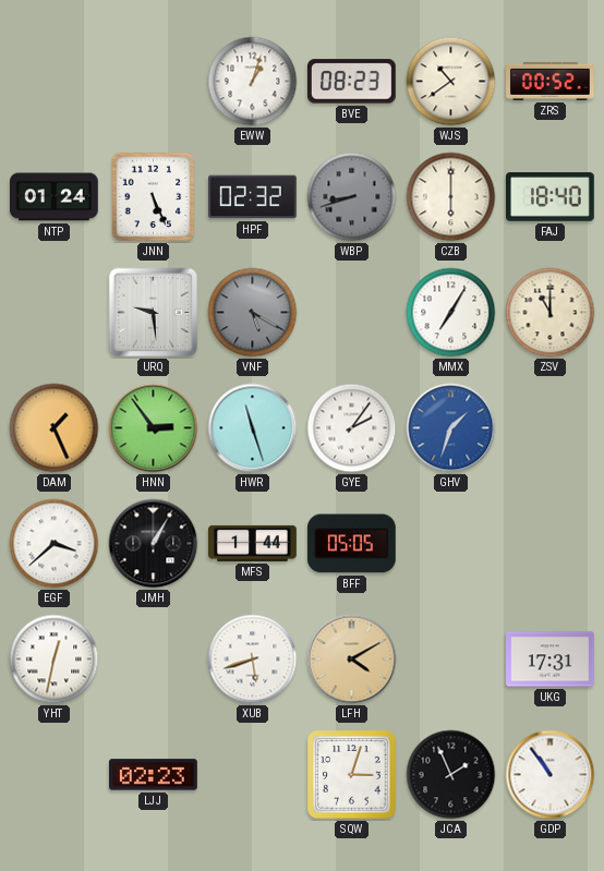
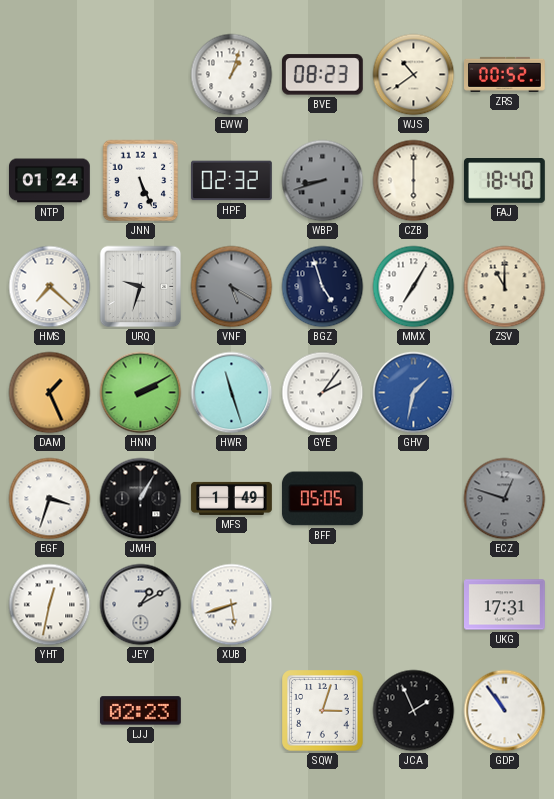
HMS: none -> 7:22
URQ: 9:29 -> 9:33
BGZ: none -> 4:57
HNN: 2:54 -> 2:10
GHV: 1:33 -> 1:32
EGF: 3:38 -> 3:33
MFS: 1:44 -> 1:49
ECZ: none -> 12:48
JEY: none -> 1:10
LFH: 4:10 -> none
